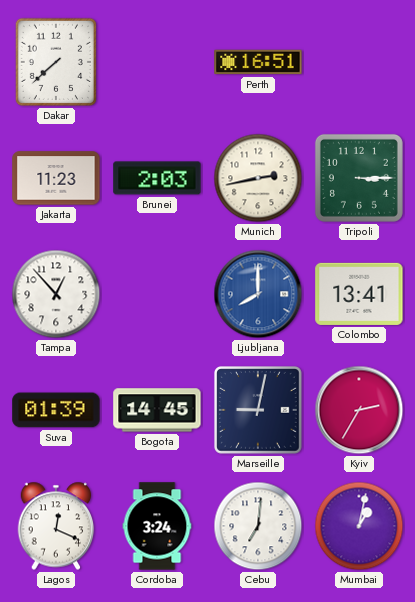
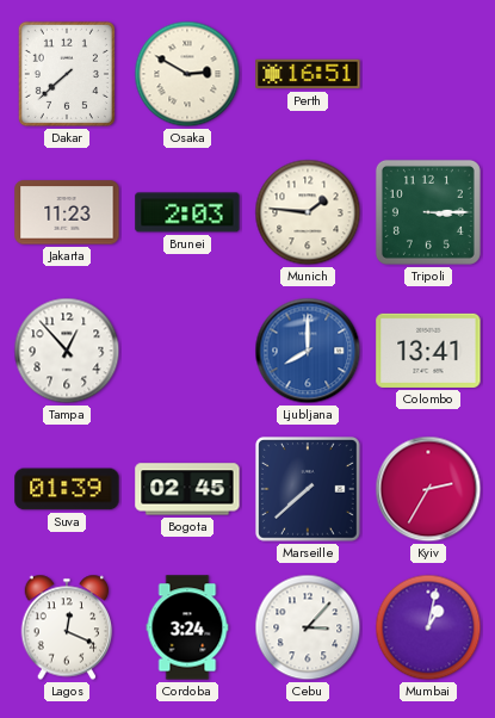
Osaka: none -> 2:50
Munich: 2:43 -> 1:46
Bogota: 14:45 -> 02:45
Marseille: 9:02 -> 7:38
Cebu: 7:01 -> 3:07
